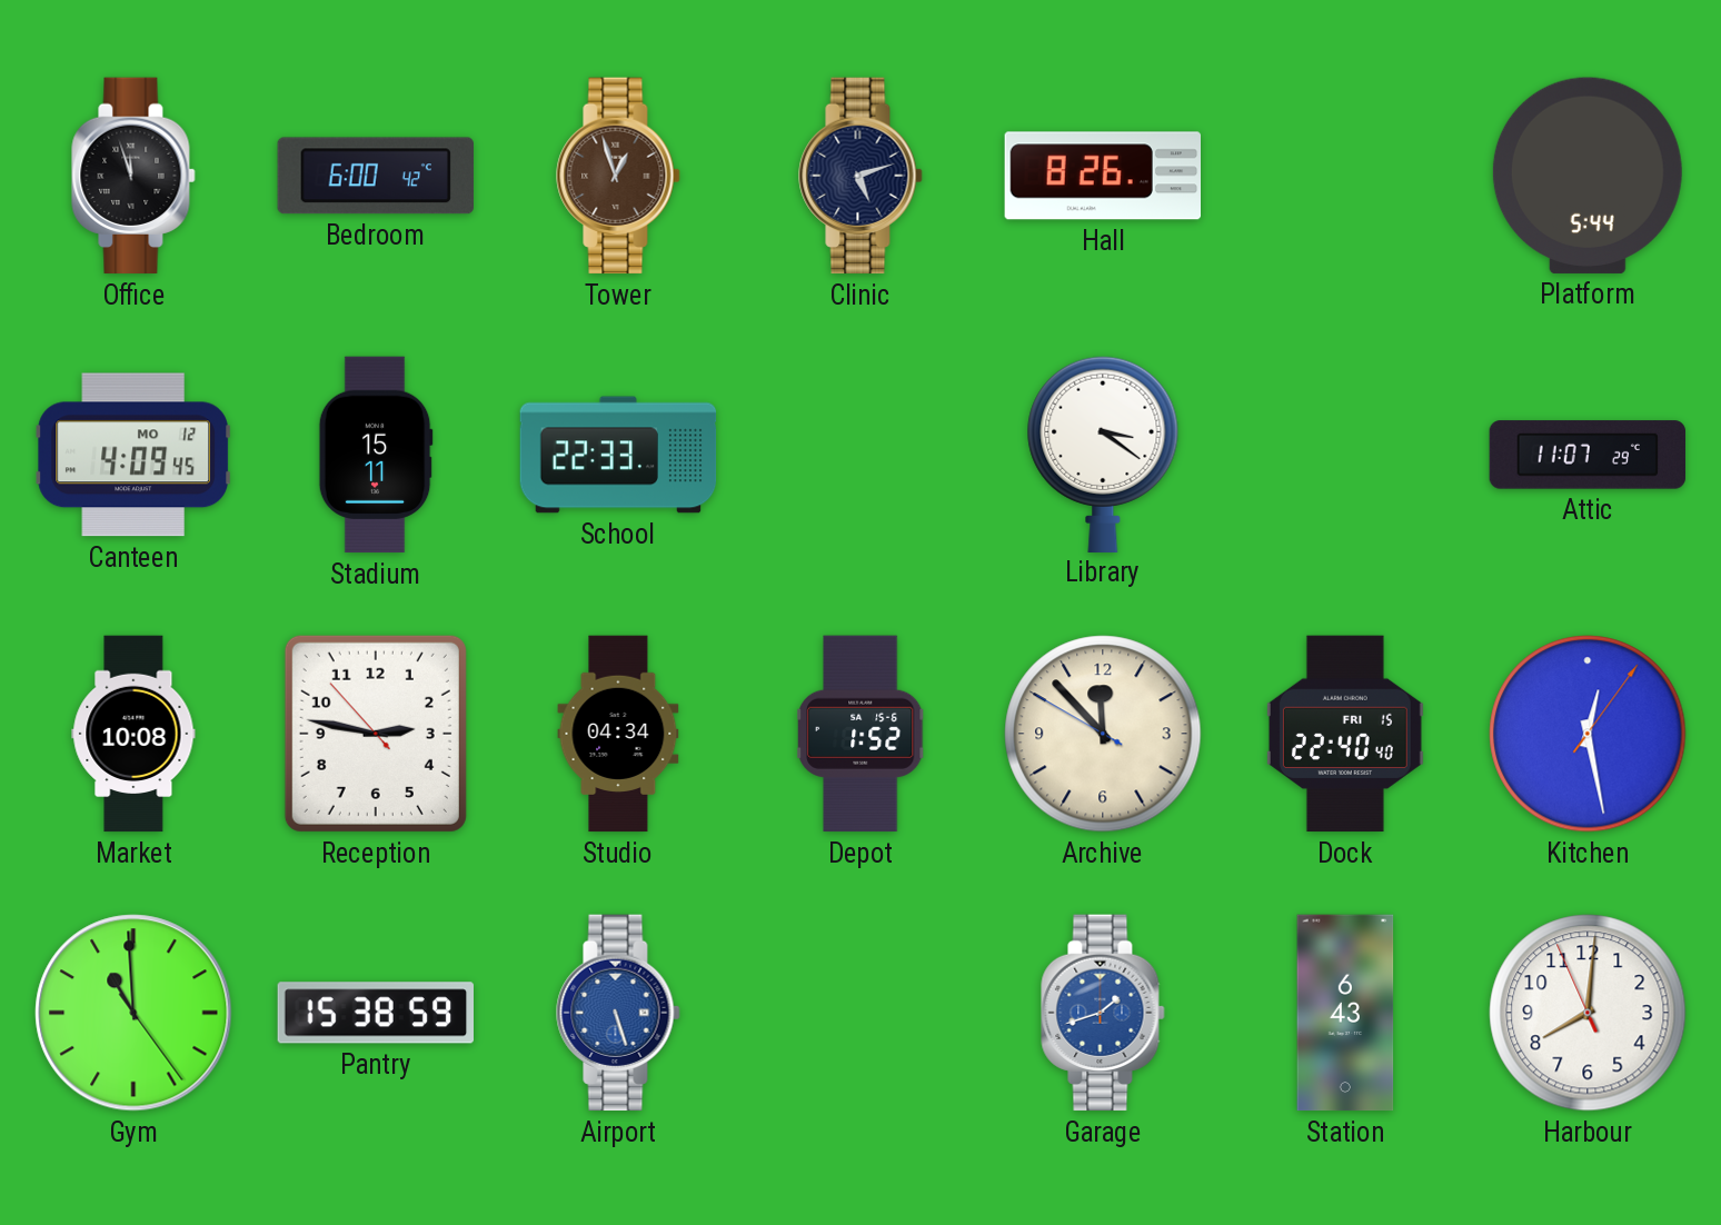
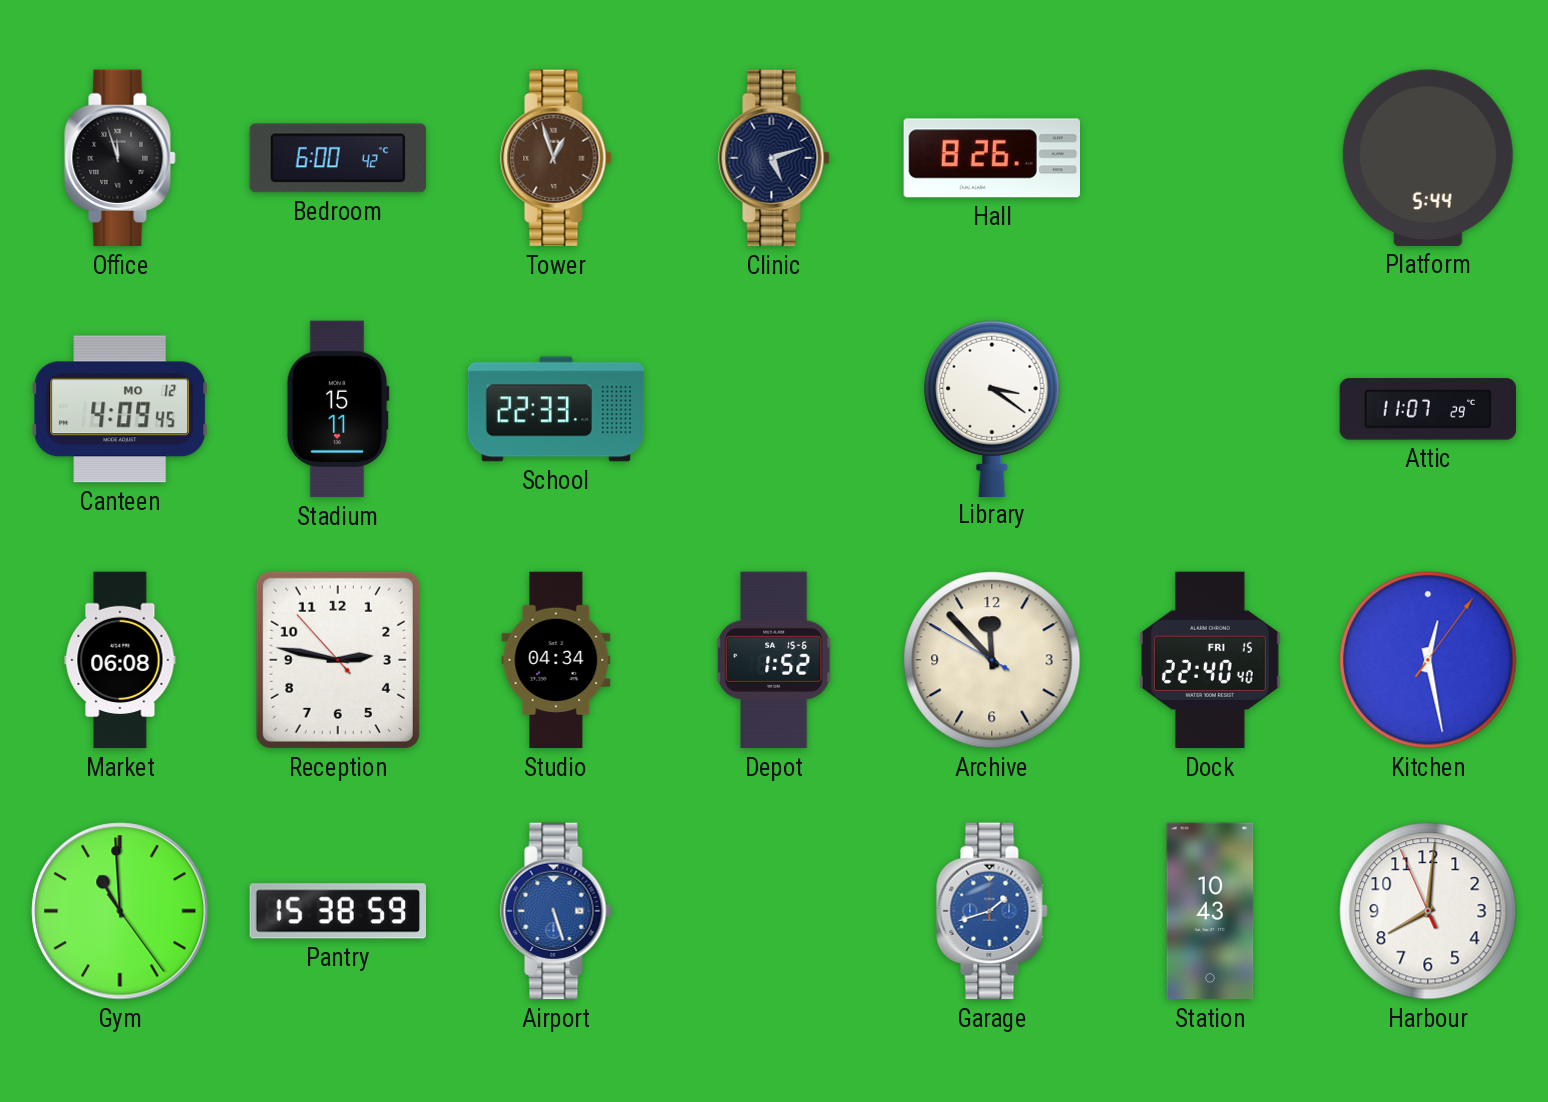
Market: 10:08 -> 06:08
Station: 6:43 -> 10:43
